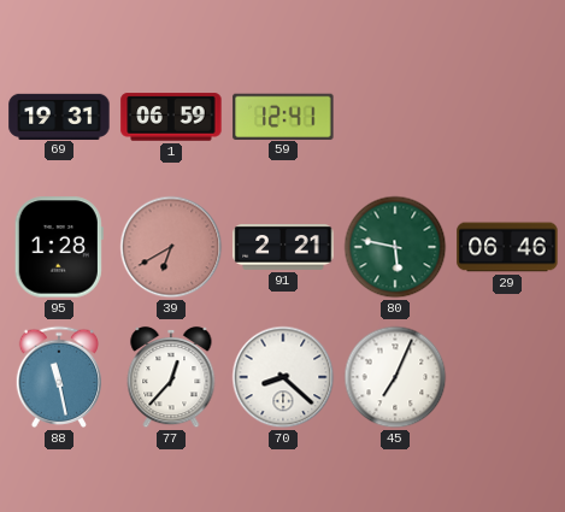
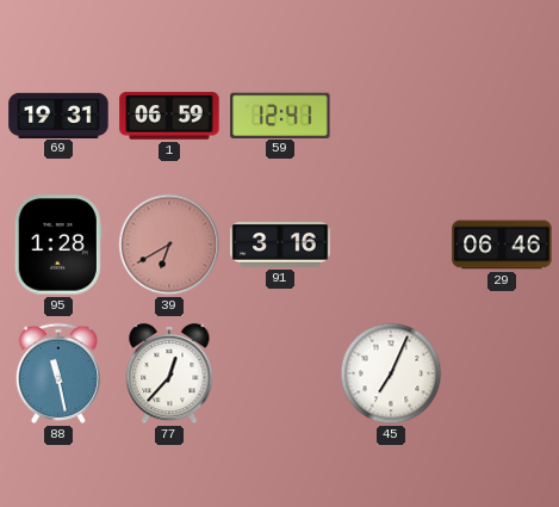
91: 2:21 -> 3:16
80: 5:47 -> none
70: 8:22 -> none
